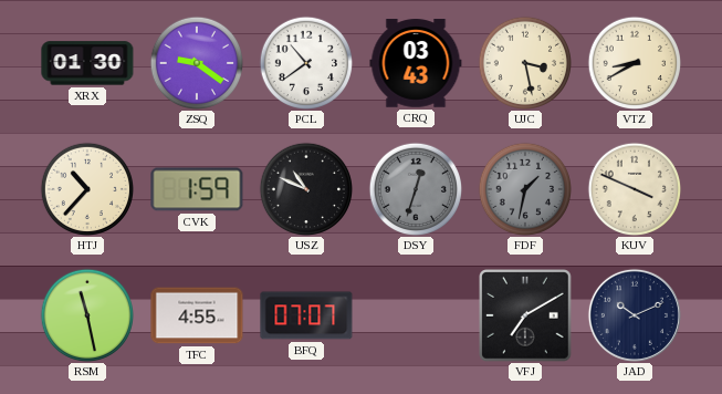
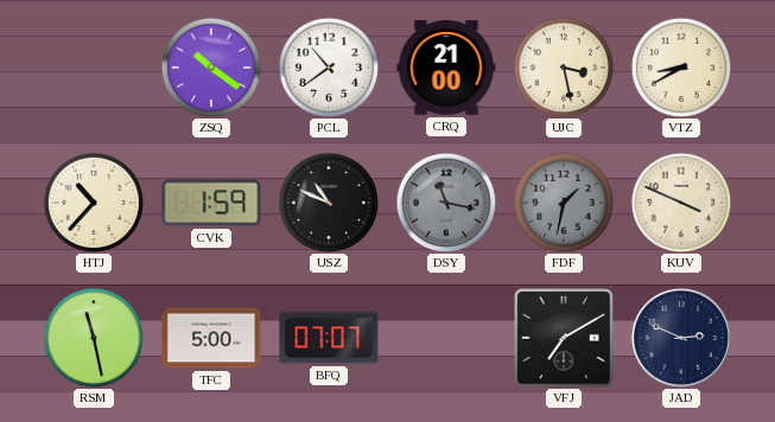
XRX: 01:30 -> none
ZSQ: 9:21 -> 10:21
CRQ: 03:43 -> 21:00
DSY: 12:33 -> 11:17
TFC: 4:55 -> 5:00
JAD: 10:11 -> 2:49
